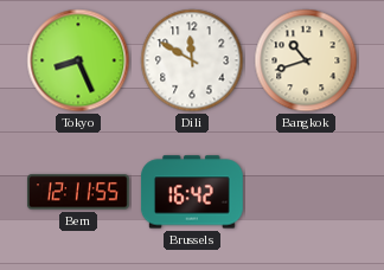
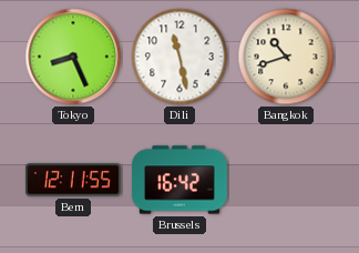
Dili: 11:50 -> 11:28
